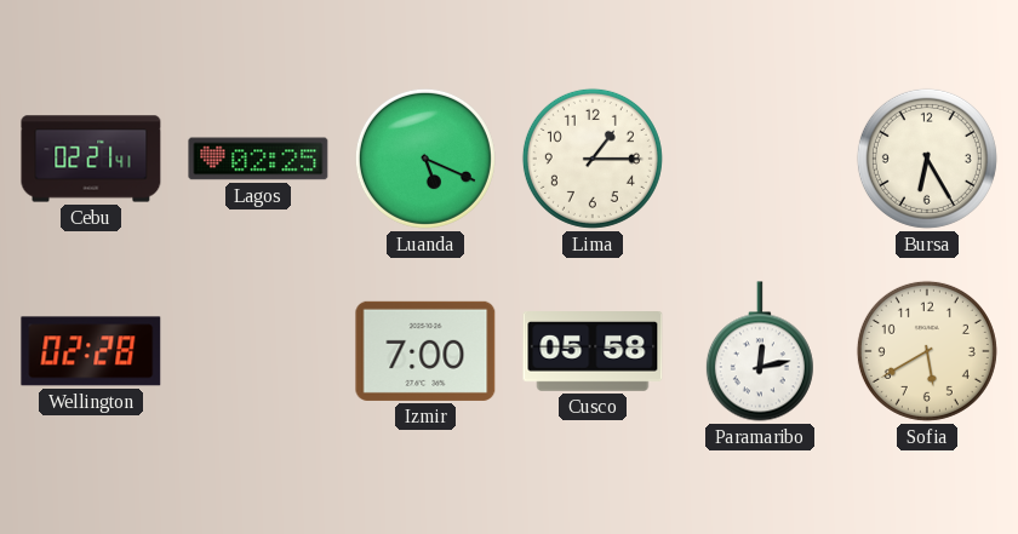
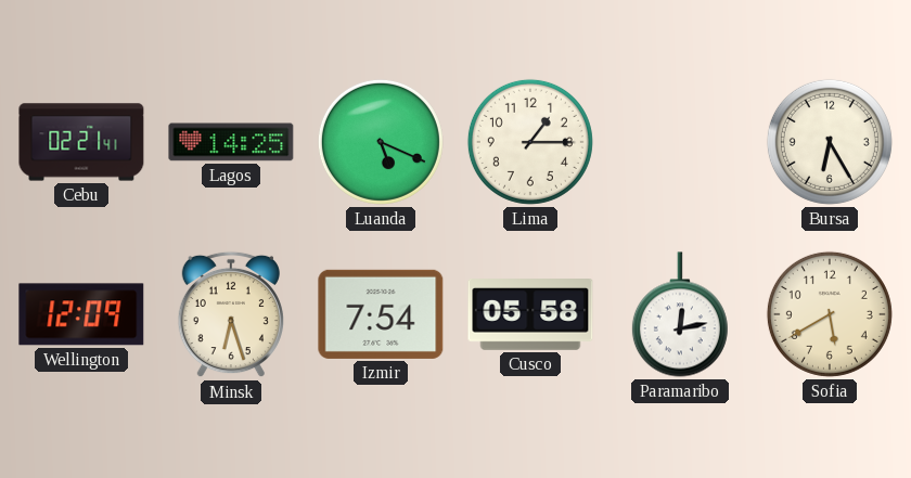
Lagos: 02:25 -> 14:25
Wellington: 02:28 -> 12:09
Minsk: none -> 6:27
Izmir: 7:00 -> 7:54
